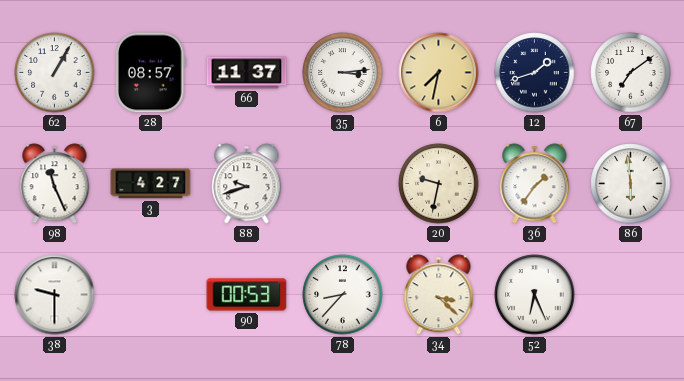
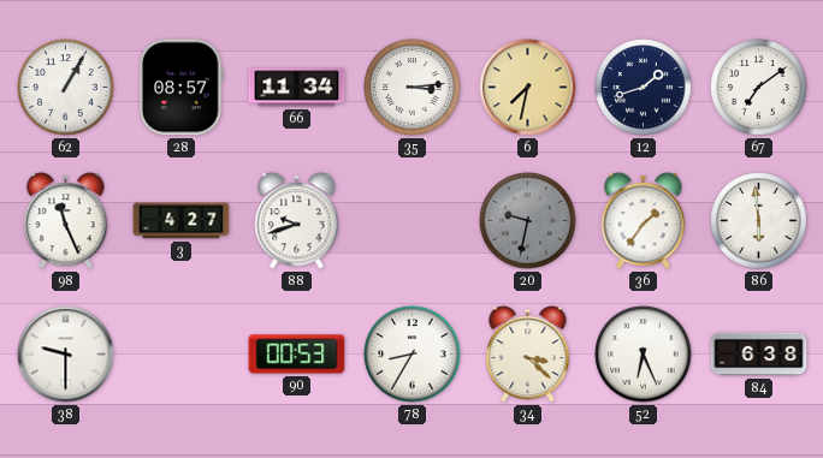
66: 11:37 -> 11:34
20 dial: cream -> grey
78: 8:37 -> 8:35
84: none -> 6:38
